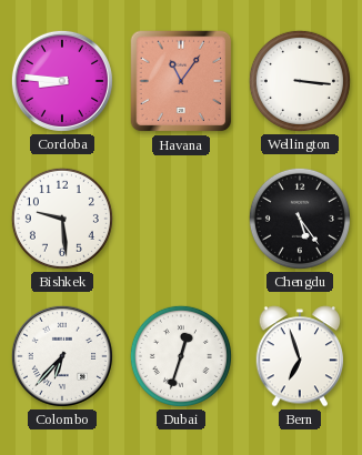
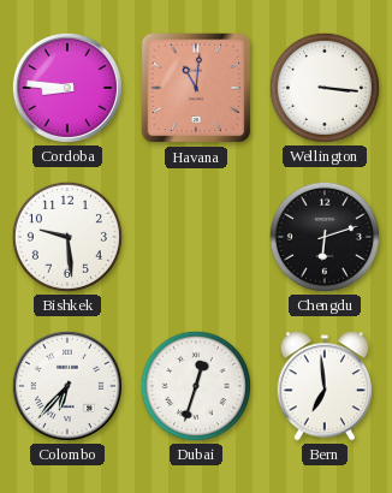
Havana: 11:06 -> 11:01
Chengdu: 5:24 -> 6:12
Bern: 6:57 -> 6:59
